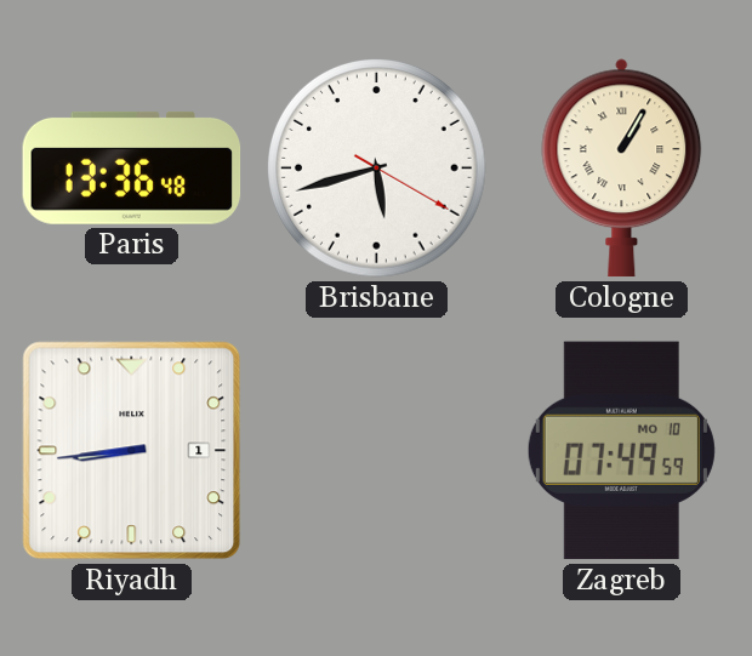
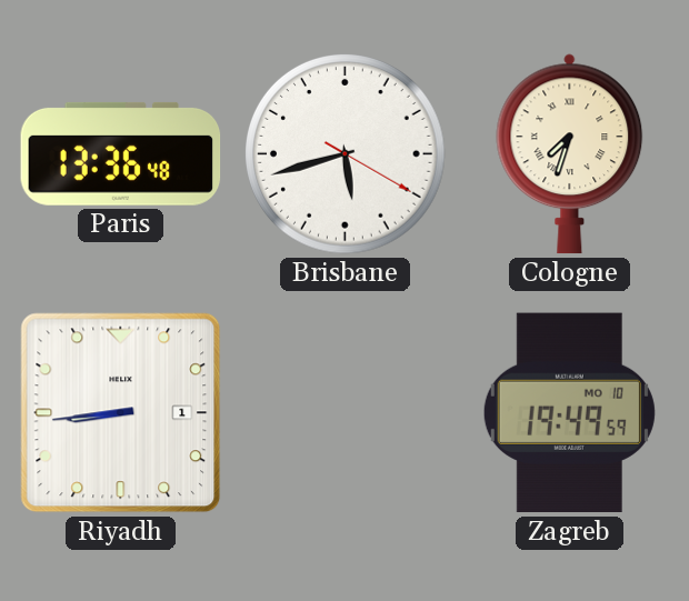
Cologne: 1:05 -> 7:33
Zagreb: 07:49 -> 19:49
